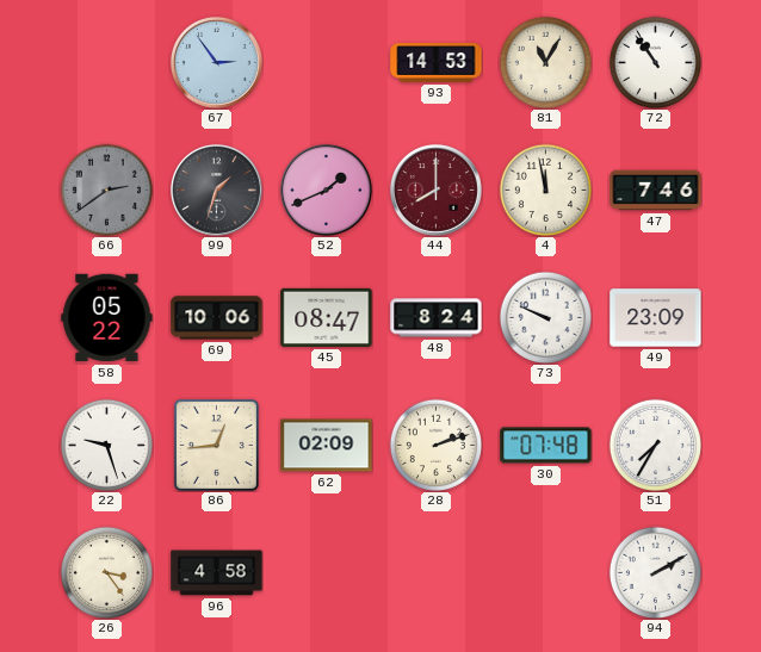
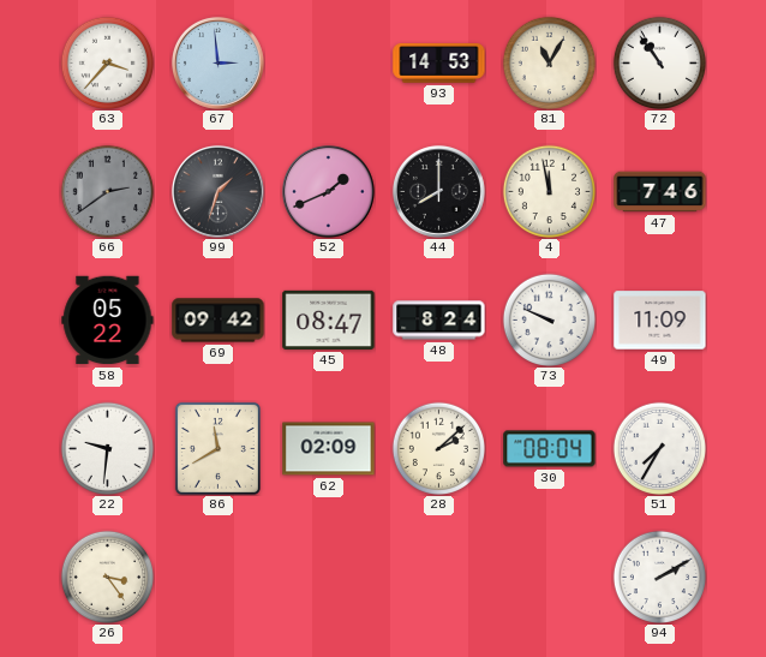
63: none -> 3:37
67: 2:54 -> 2:59
44 dial: burgundy -> black
69: 10:06 -> 09:42
49: 23:09 -> 11:09
22: 9:27 -> 9:31
86: 12:44 -> 11:40
28: 2:12 -> 2:08
30: 07:48 -> 08:04
96: 4:58 -> none
